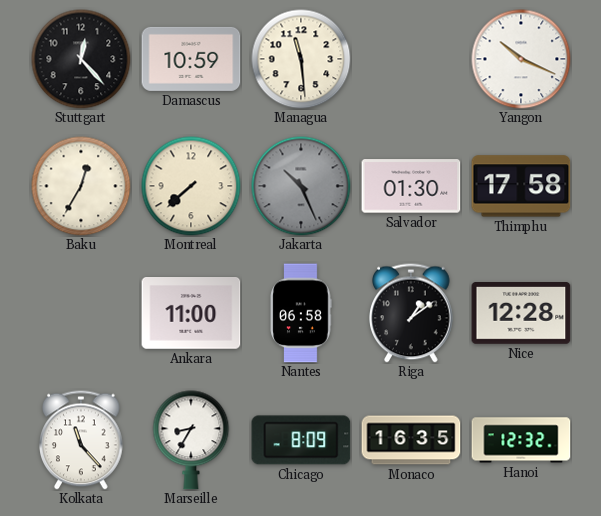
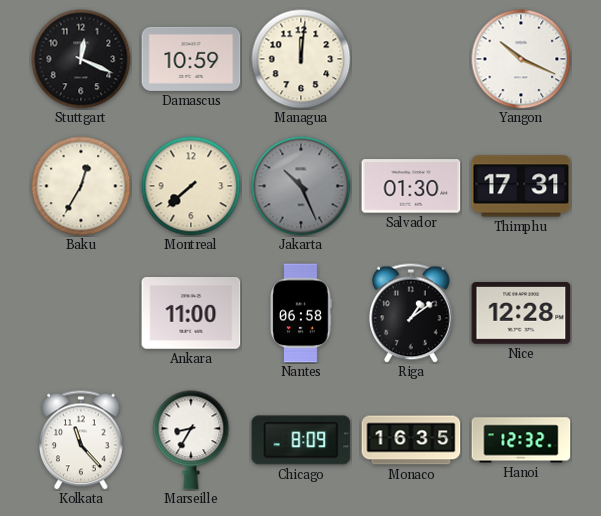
Stuttgart: 12:23 -> 12:19
Managua: 11:29 -> 12:01
Thimphu: 17:58 -> 17:31
